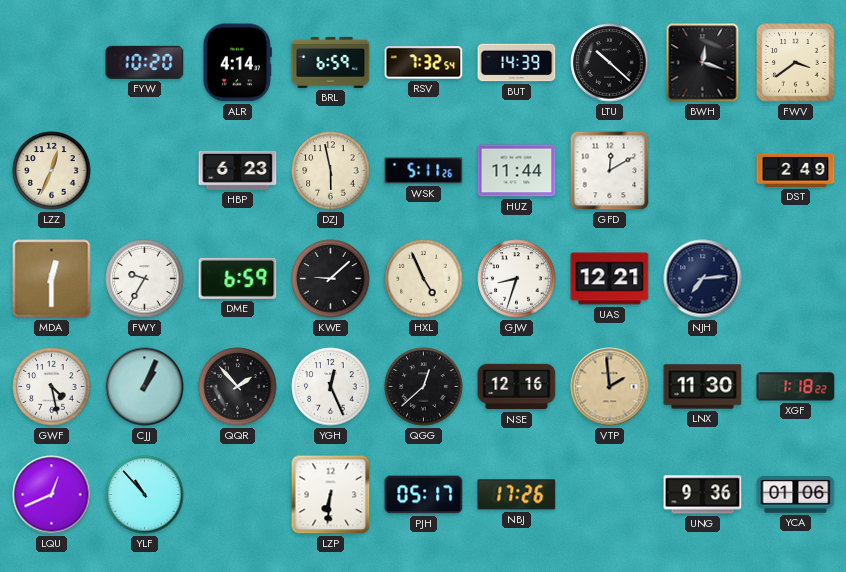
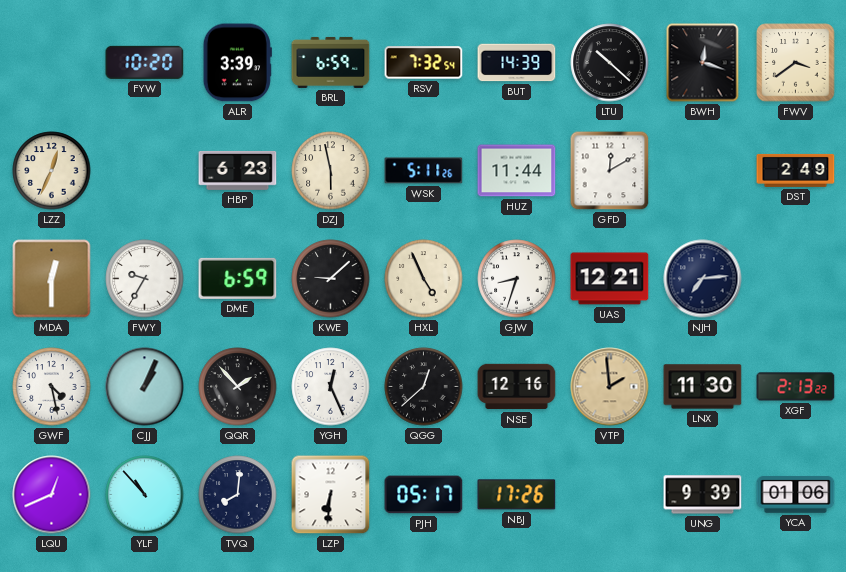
ALR: 4:14 -> 3:39
XGF: 1:18 -> 2:13
TVQ: none -> 8:01
UNG: 9:36 -> 9:39
